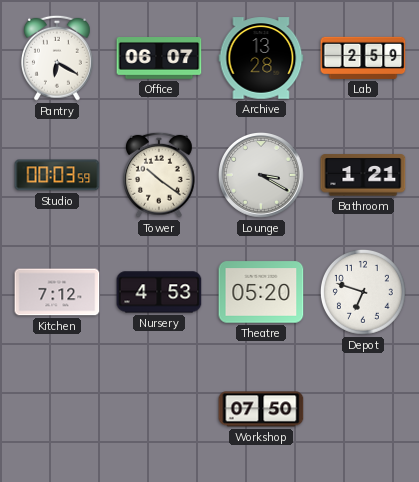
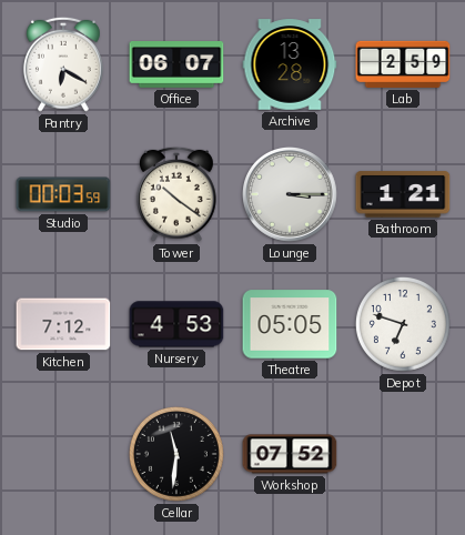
Lounge: 3:20 -> 3:15
Theatre: 05:20 -> 05:05
Cellar: none -> 11:31
Workshop: 07:50 -> 07:52
